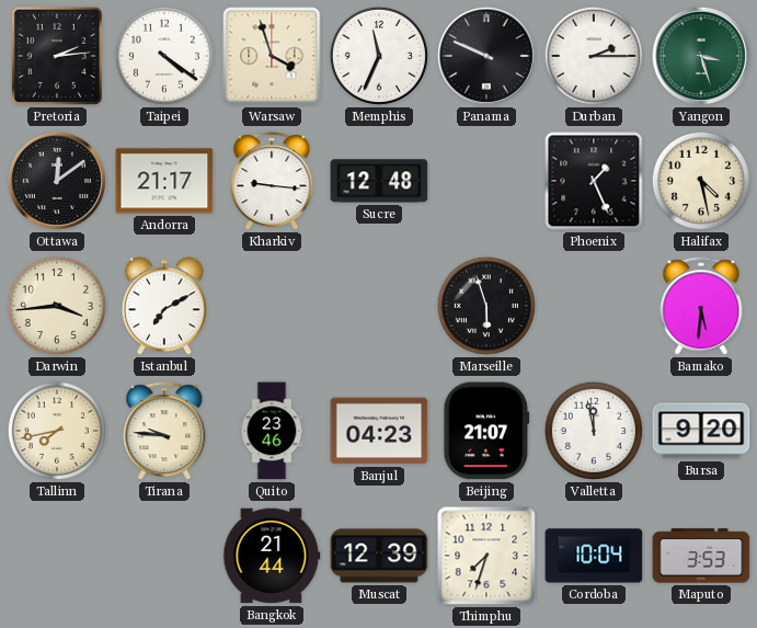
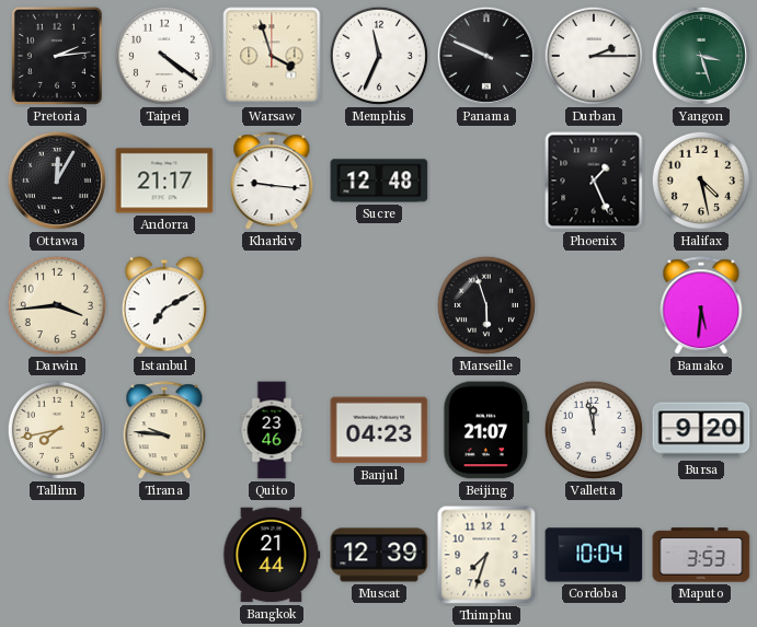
Ottawa: 12:09 -> 12:05
